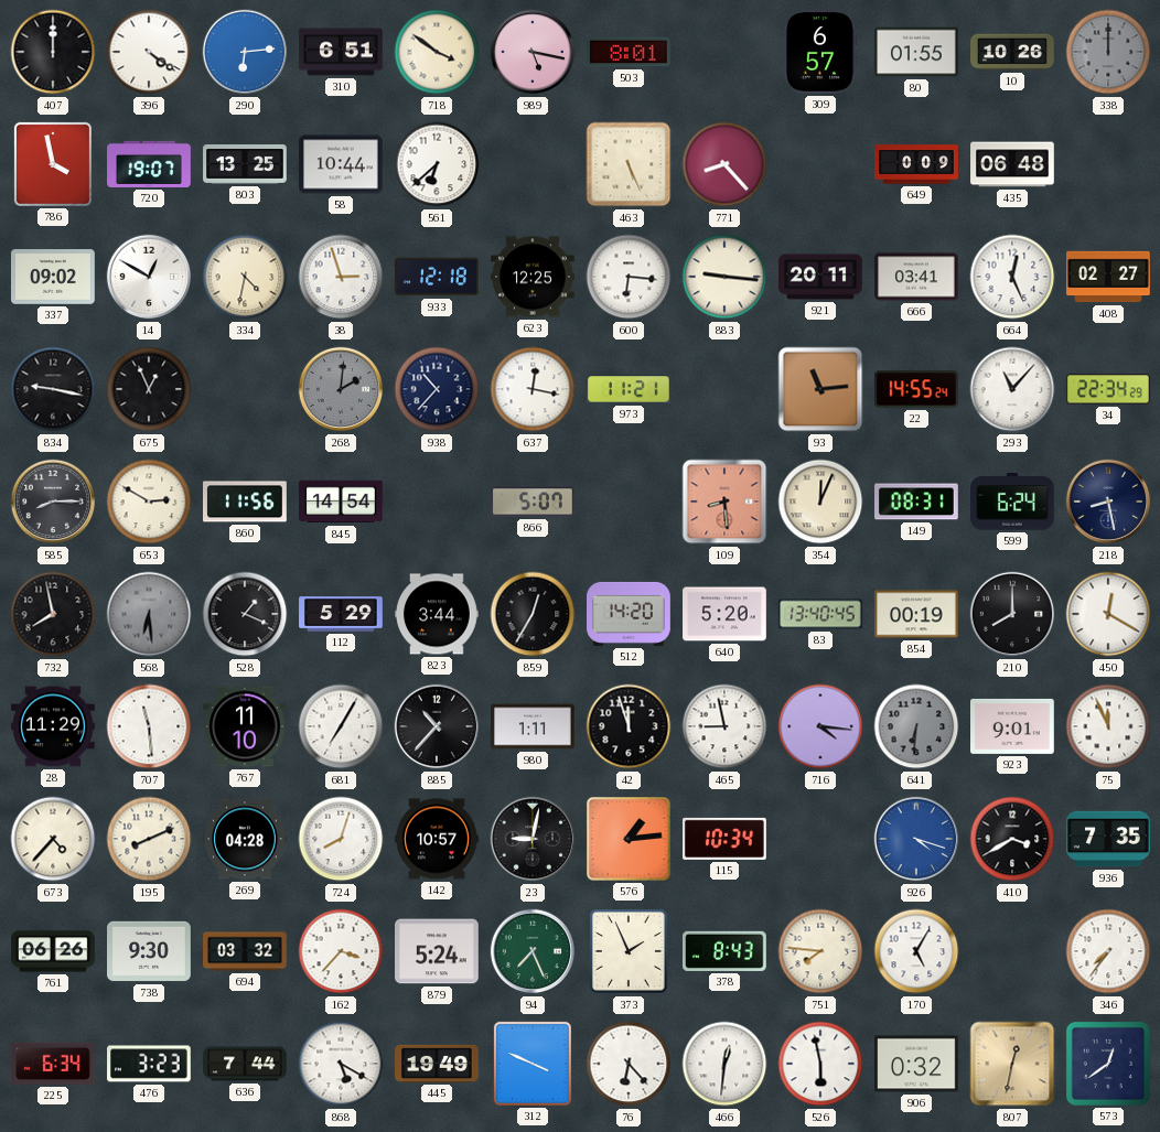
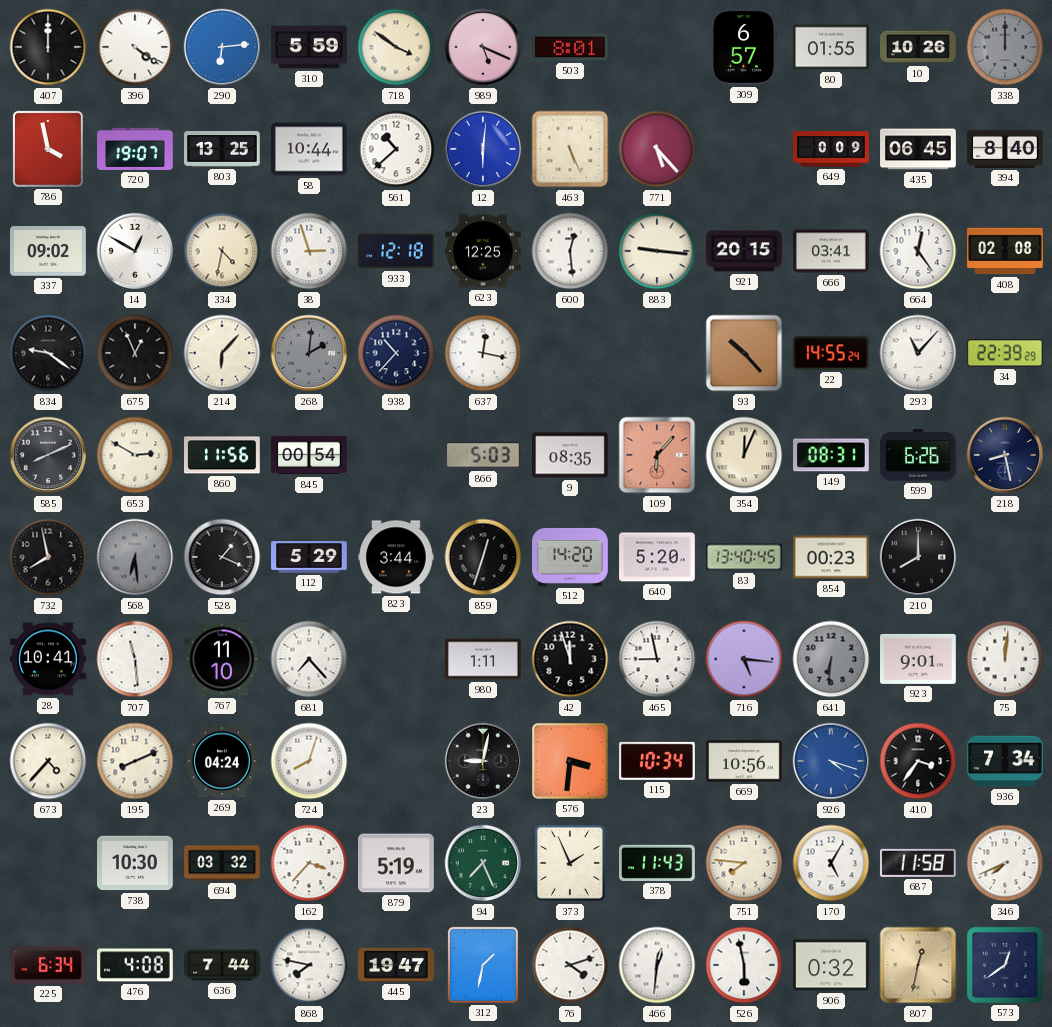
310: 6:51 -> 5:59
989: 5:17 -> 5:19
561: 6:38 -> 10:38
12: none -> 6:01
771: 8:23 -> 5:23
435: 06:48 -> 06:45
394: none -> 8:40
600: 6:16 -> 12:29
921: 20:11 -> 20:15
664: 12:26 -> 12:24
408: 02:27 -> 02:08
834: 9:17 -> 9:21
214: none -> 6:07
973: 11:21 -> none
93: 11:14 -> 10:23
34: 22:34 -> 22:39
585: 8:15 -> 8:11
845: 14:54 -> 00:54
866: 5:07 -> 5:03
9: none -> 08:35
109: 8:29 -> 6:07
599: 6:24 -> 6:26
859: 12:35 -> 12:33
854: 00:19 -> 00:23
450: 12:20 -> none
28: 11:29 -> 10:41
681: 7:05 -> 7:23
885: 10:37 -> none
716: 4:16 -> 5:16
75: 11:56 -> 12:01
269: 04:28 -> 04:24
142: 10:57 -> none
576: 1:14 -> 3:31
669: none -> 10:56
410: 3:40 -> 3:36
936: 7:35 -> 7:34
761: 06:26 -> none
738: 9:30 -> 10:30
879: 5:24 -> 5:19
378: 8:43 -> 11:43
687: none -> 11:58
346: 7:36 -> 7:41
476: 3:23 -> 4:08
868: 5:20 -> 7:47
445: 19:49 -> 19:47
312: 3:49 -> 1:32
76: 6:23 -> 4:12
